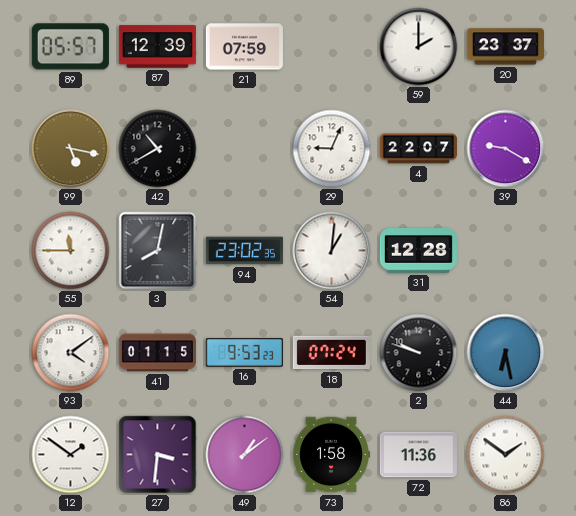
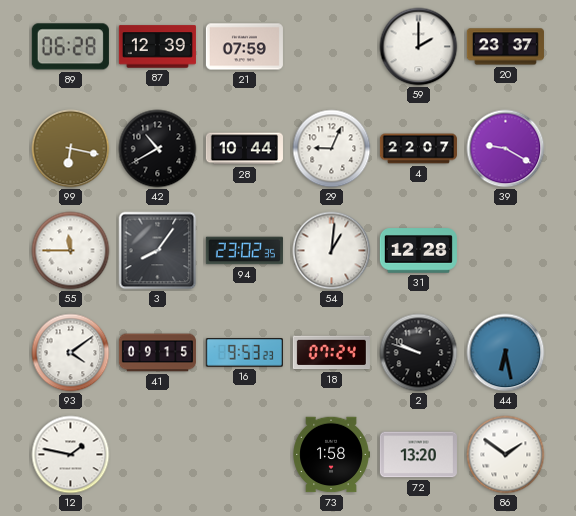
89: 05:57 -> 06:28
99: 5:17 -> 6:17
28: none -> 10:44
3: 8:02 -> 8:06
41: 01:15 -> 09:15
12: 1:51 -> 1:47
27: 3:31 -> none
49: 1:09 -> none
72: 11:36 -> 13:20
